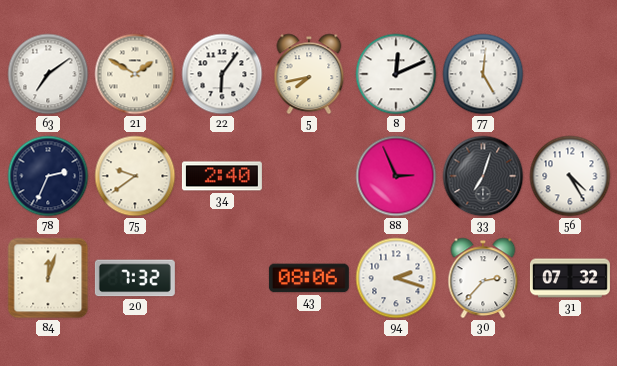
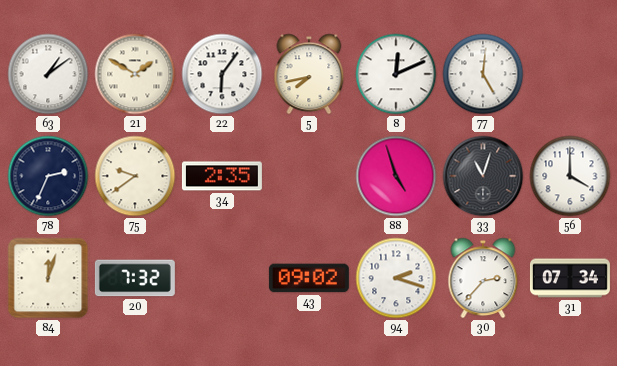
63: 7:09 -> 1:09
34: 2:40 -> 2:35
88: 2:56 -> 4:57
33: 7:03 -> 11:03
56: 4:25 -> 4:00
43: 08:06 -> 09:02
31: 07:32 -> 07:34
